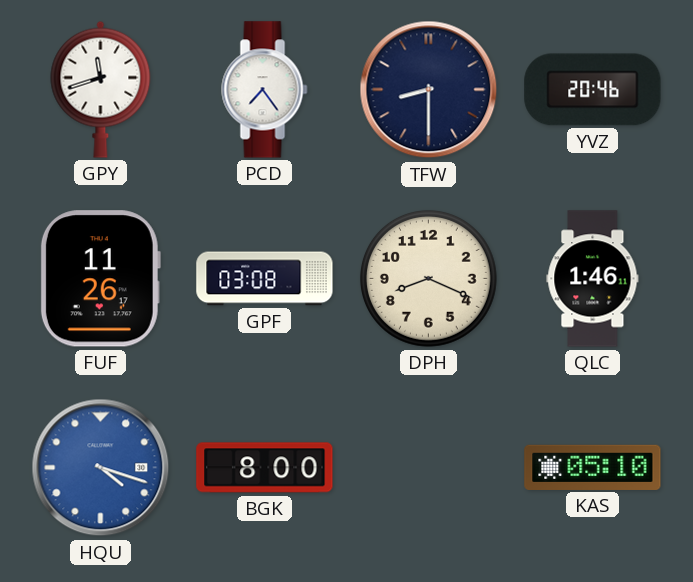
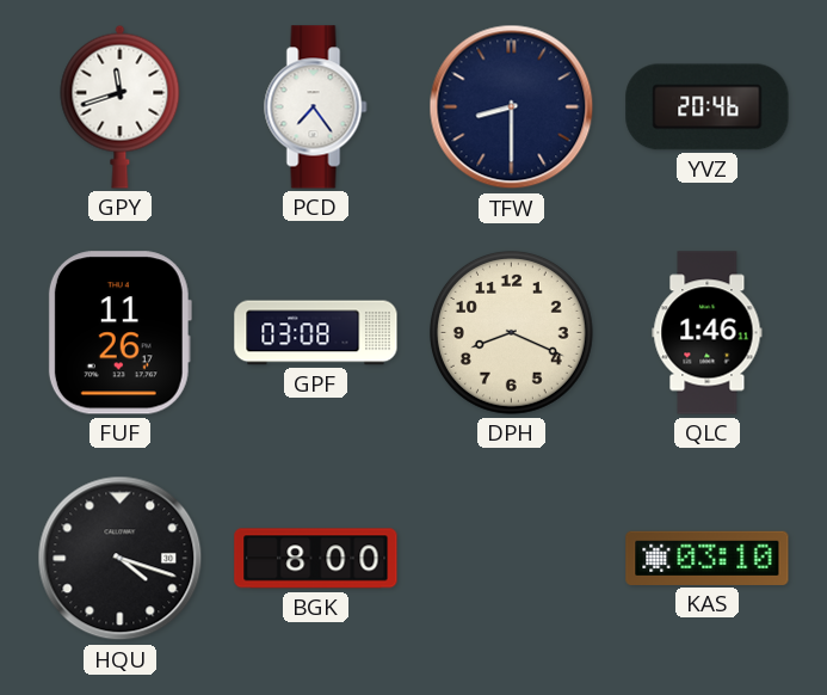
HQU dial: blue -> black
KAS: 05:10 -> 03:10
